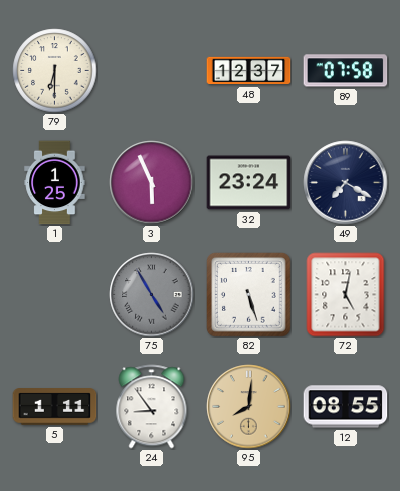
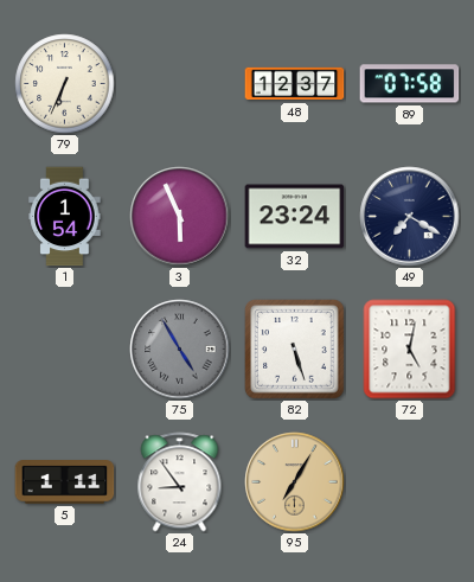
79: 6:30 -> 6:34
1: 1:25 -> 1:54
95: 8:01 -> 7:05
12: 08:55 -> none
